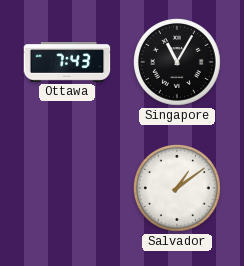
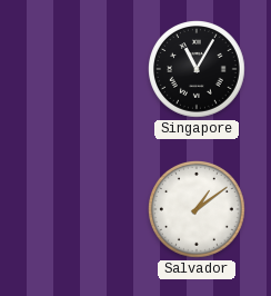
Ottawa: 7:43 -> none
